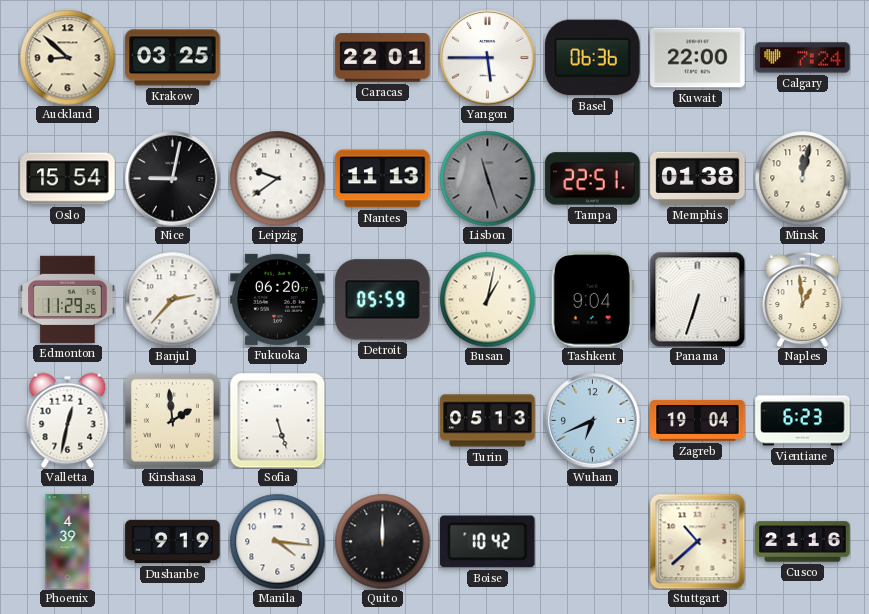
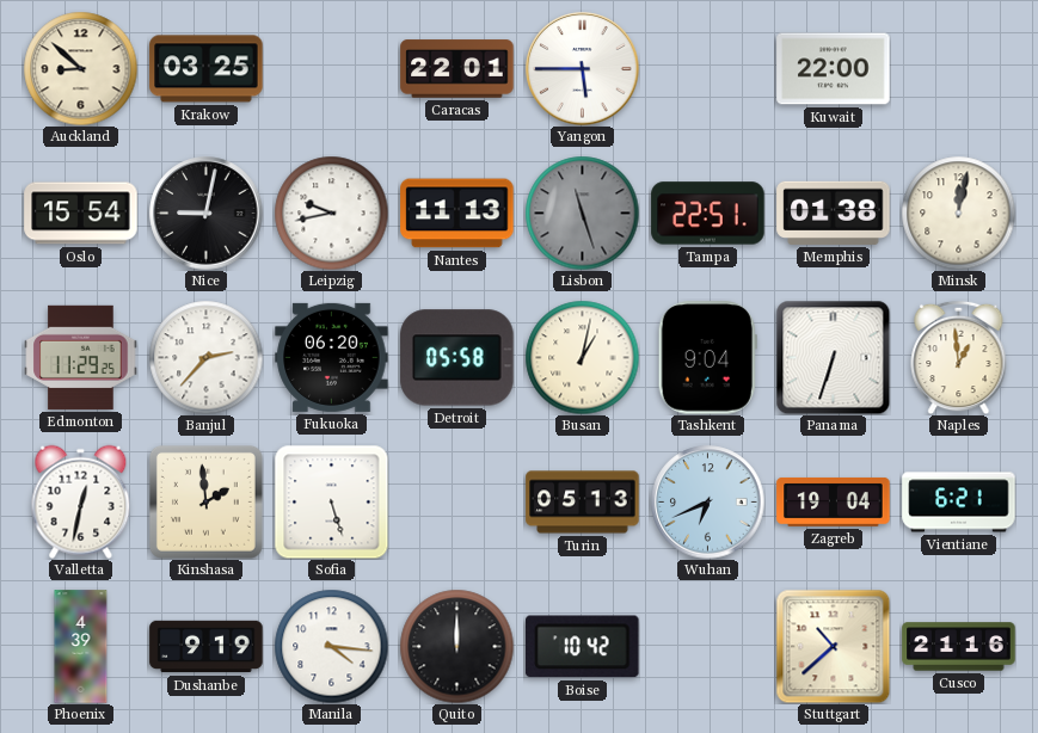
Basel: 06:36 -> none
Calgary: 7:24 -> none
Leipzig: 9:39 -> 9:43
Detroit: 05:59 -> 05:58
Vientiane: 6:23 -> 6:21
